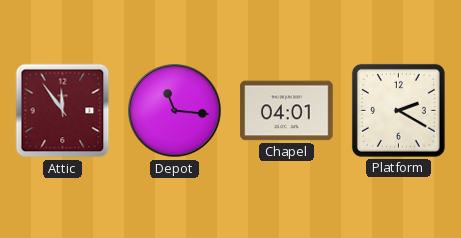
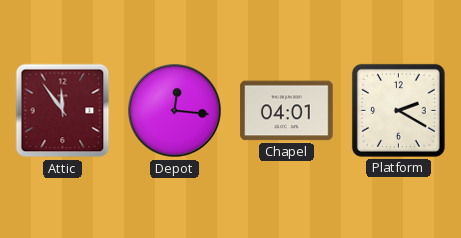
Depot: 11:16 -> 12:16
